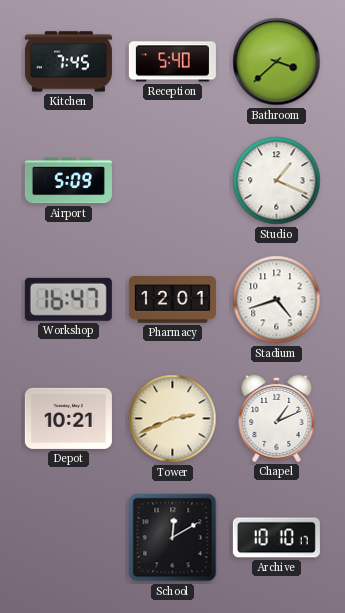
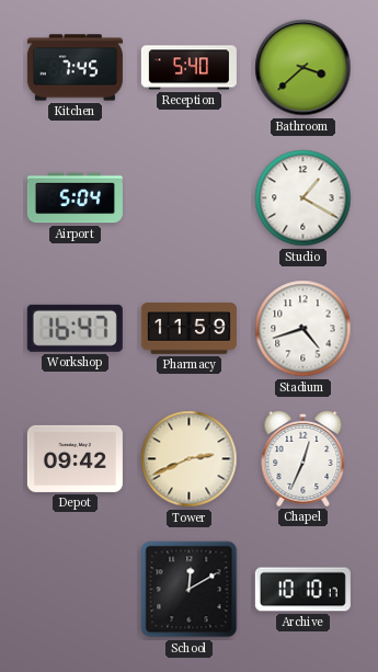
Airport: 5:09 -> 5:04
Studio: 1:19 -> 1:20
Pharmacy: 12:01 -> 11:59
Depot: 10:21 -> 09:42
Chapel: 1:11 -> 12:34
